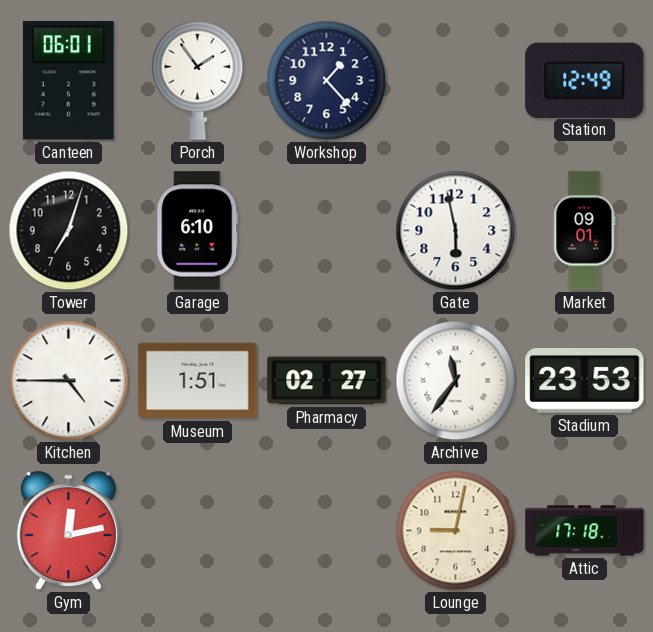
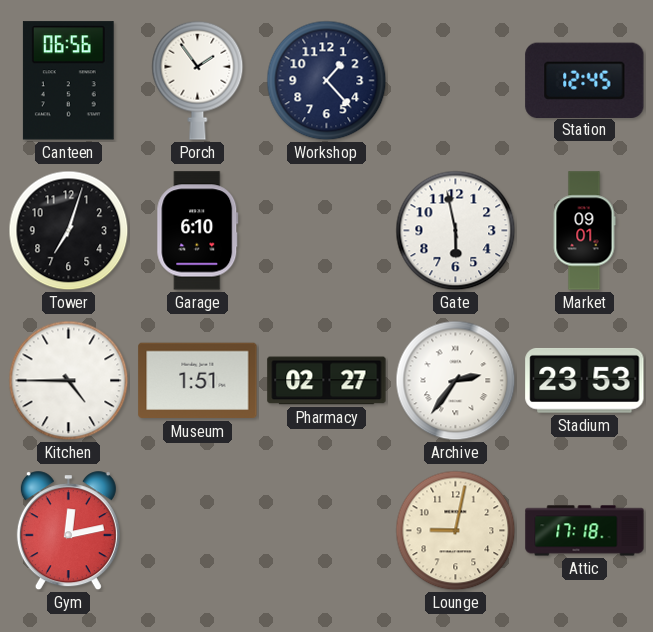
Canteen: 06:01 -> 06:56
Station: 12:49 -> 12:45
Archive: 11:36 -> 2:36
